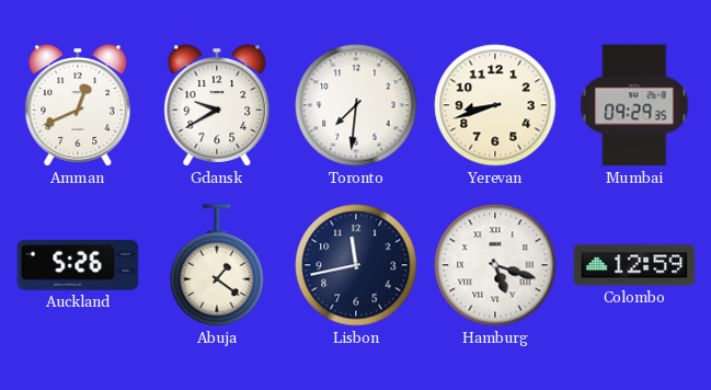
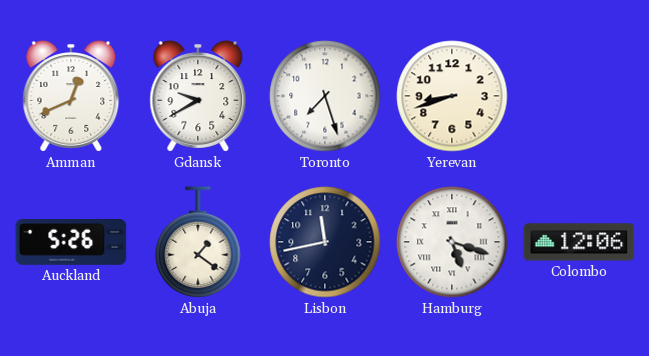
Toronto: 7:31 -> 7:27
Mumbai: 09:29 -> none
Colombo: 12:59 -> 12:06
